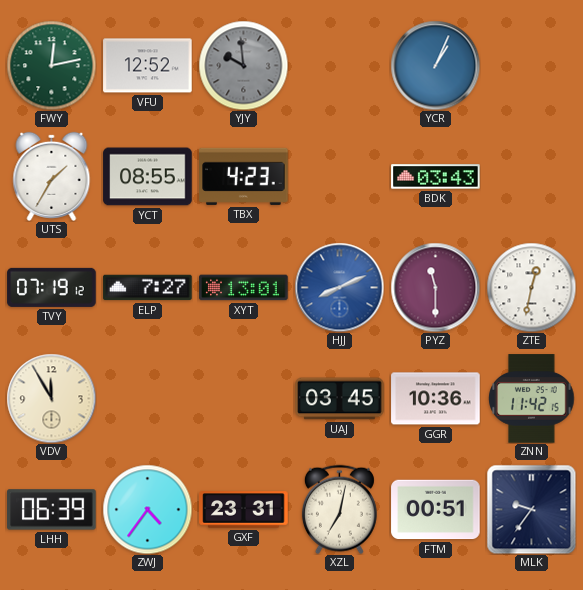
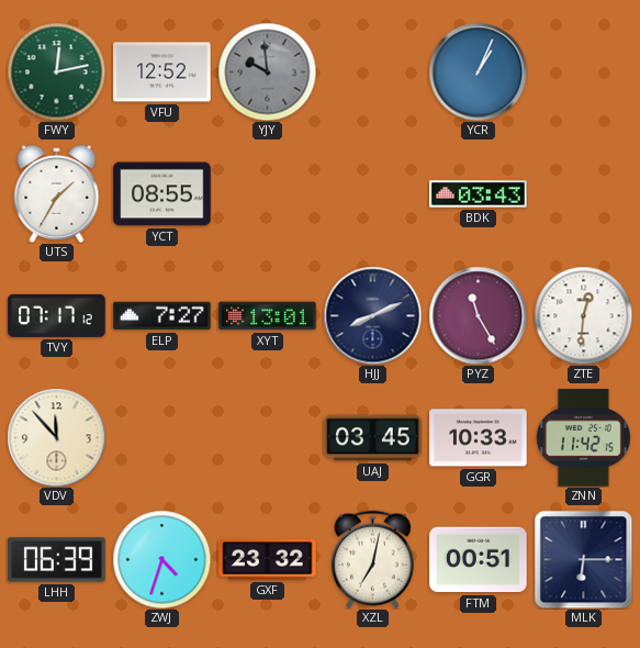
TBX: 4:23 -> none
TVY: 07:19 -> 07:17
HJJ dial: blue -> navy
PYZ: 11:30 -> 11:25
ZTE: 12:32 -> 12:31
VDV: 11:55 -> 11:53
GGR: 10:36 -> 10:33
ZWJ: 4:36 -> 4:33
GXF: 23:31 -> 23:32
MLK: 9:36 -> 6:15
